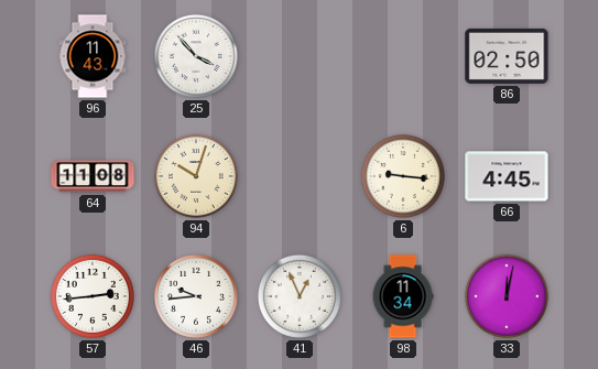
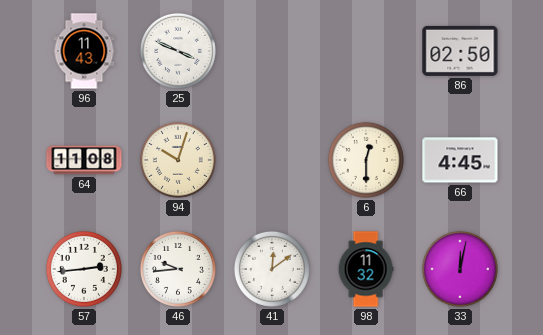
25: 3:53 -> 3:49
6: 9:16 -> 12:30
41: 12:56 -> 12:09
98: 11:34 -> 11:32
